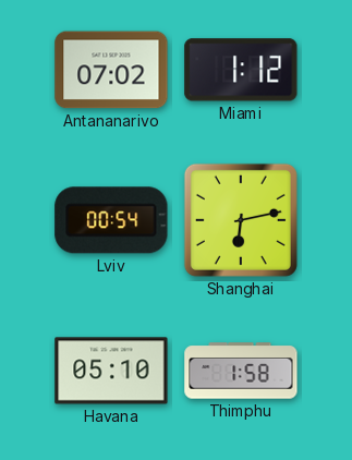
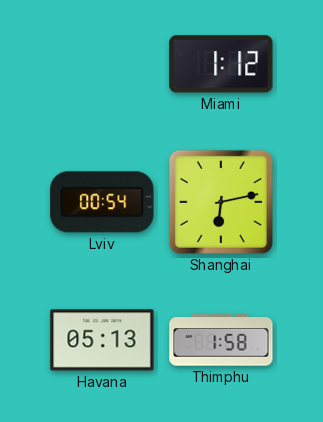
Antananarivo: 07:02 -> none
Havana: 05:10 -> 05:13
